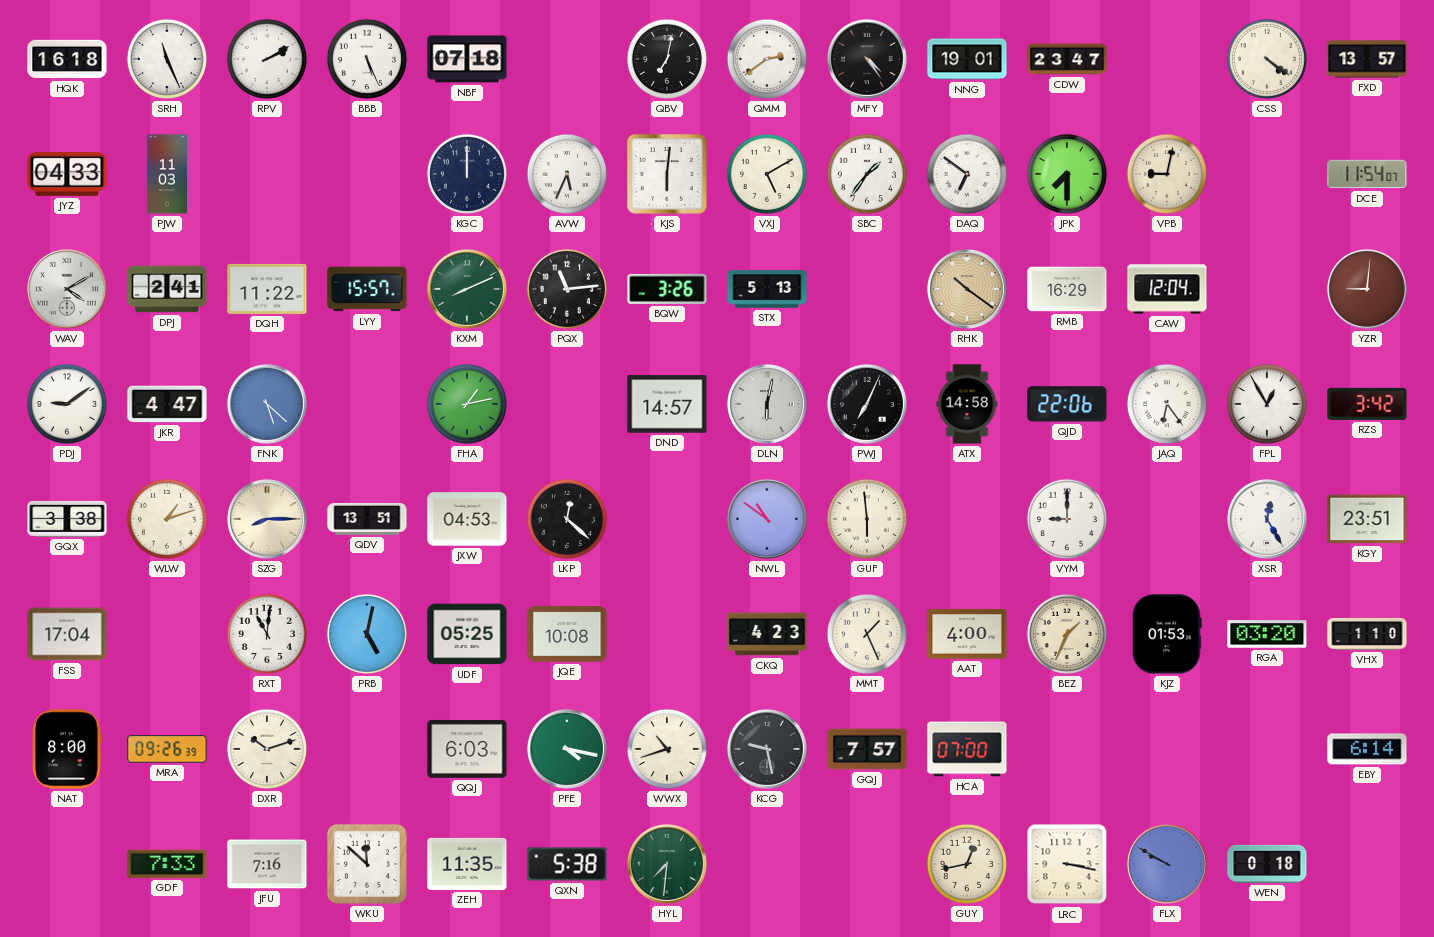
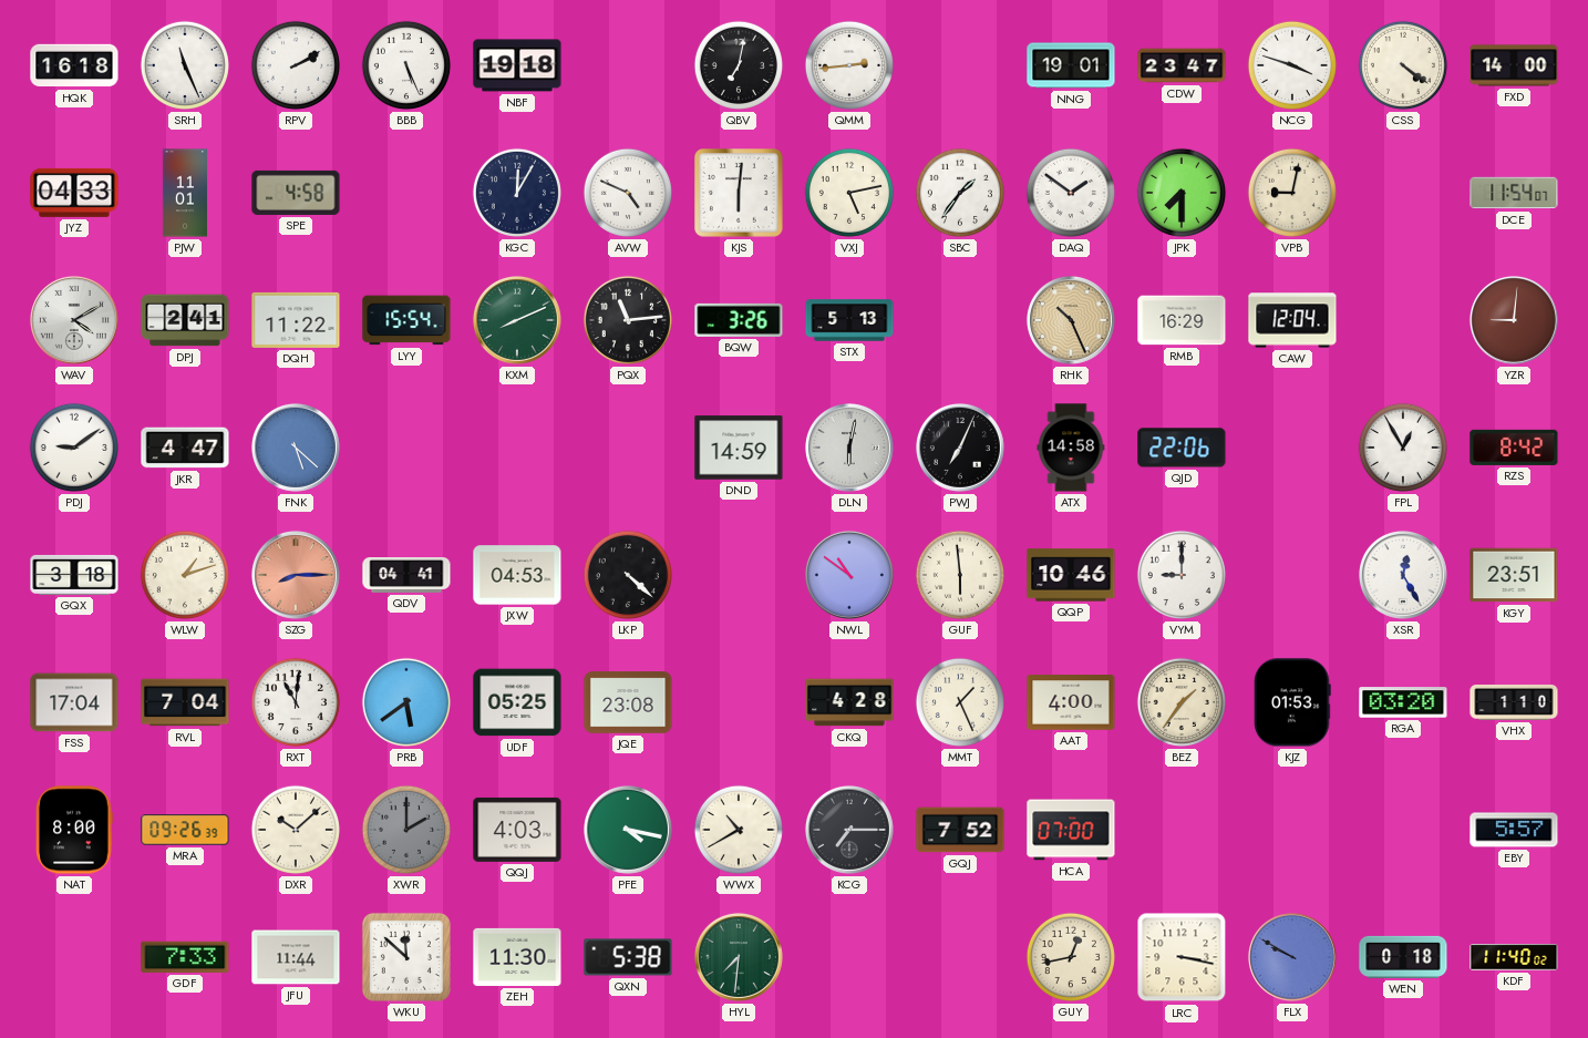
NBF: 07:18 -> 19:18
QMM: 2:39 -> 2:44
MFY: 4:24 -> none
NCG: none -> 3:48
FXD: 13:57 -> 14:00
PJW: 11:03 -> 11:01
SPE: none -> 4:58
KGC: 12:00 -> 12:05
AVW: 5:34 -> 4:49
VXJ: 5:10 -> 5:13
DAQ: 6:51 -> 1:51
LYY: 15:57 -> 15:54
RHK: 10:21 -> 10:26
FHA: 1:13 -> none
DND: 14:57 -> 14:59
JAQ: 6:24 -> none
RZS: 3:42 -> 8:42
GQX: 3:38 -> 3:18
SZG dial: cream -> salmon
QDV: 13:51 -> 04:41
LKP: 12:22 -> 4:22
QQP: none -> 10:46
RVL: none -> 7:04
PRB: 5:02 -> 5:39
JQE: 10:08 -> 23:08
CKQ: 4:23 -> 4:28
BEZ: 1:34 -> 1:36
DXR: 10:12 -> 10:08
XWR: none -> 2:00
QQJ: 6:03 -> 4:03
WWX: 10:42 -> 10:40
KCG: 9:28 -> 7:15
GQJ: 7:57 -> 7:52
EBY: 6:14 -> 5:57
JFU: 7:16 -> 11:44
ZEH: 11:35 -> 11:30
KDF: none -> 11:40
